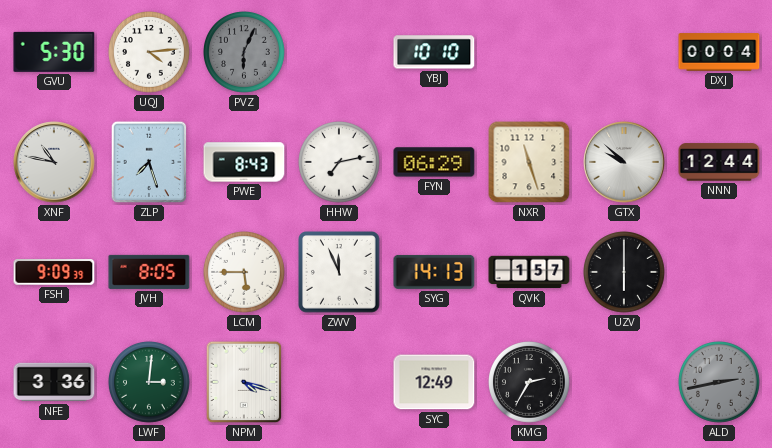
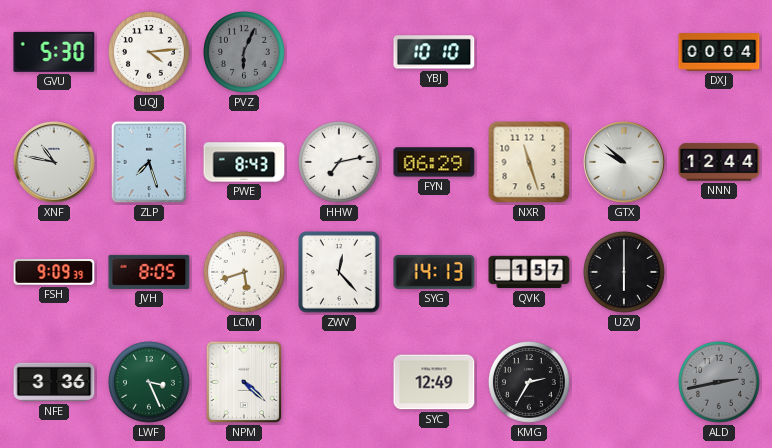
LCM: 5:45 -> 5:42
ZWV: 11:56 -> 12:23
LWF: 3:01 -> 3:26
NPM: 4:18 -> 4:22
